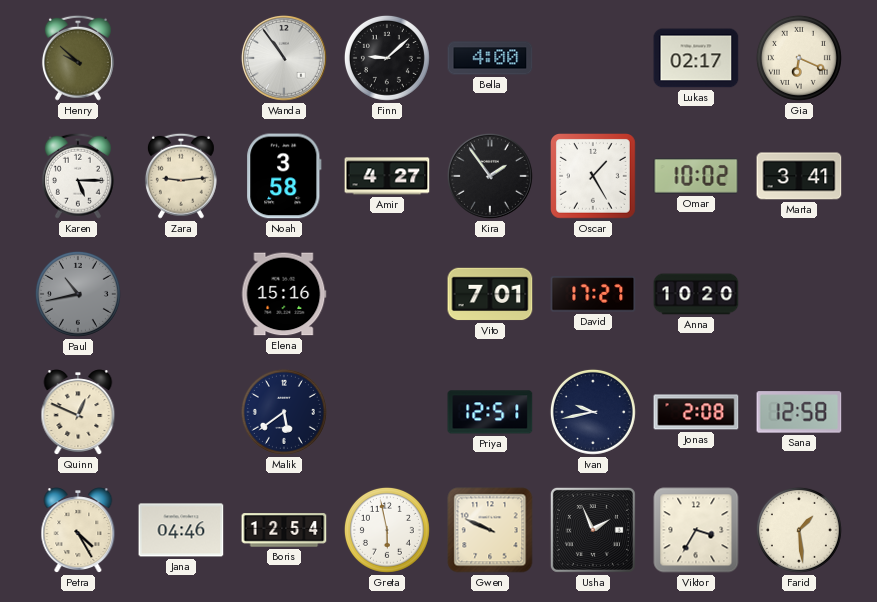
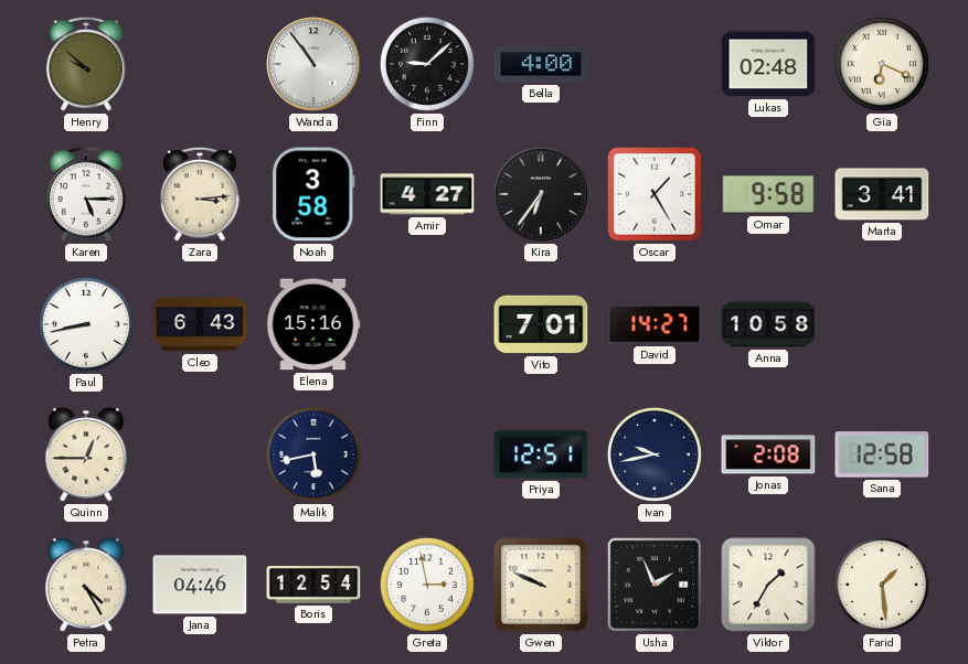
Lukas: 02:17 -> 02:48
Zara: 9:14 -> 3:14
Kira: 1:54 -> 6:36
Omar: 10:02 -> 9:58
Paul: 10:43 -> 8:43
Paul dial: grey -> white
Cleo: none -> 6:43
David: 17:27 -> 14:27
Anna: 10:20 -> 10:58
Quinn: 12:49 -> 12:45
Malik: 5:39 -> 5:43
Greta: 5:58 -> 2:58
Viktor: 3:35 -> 1:35
